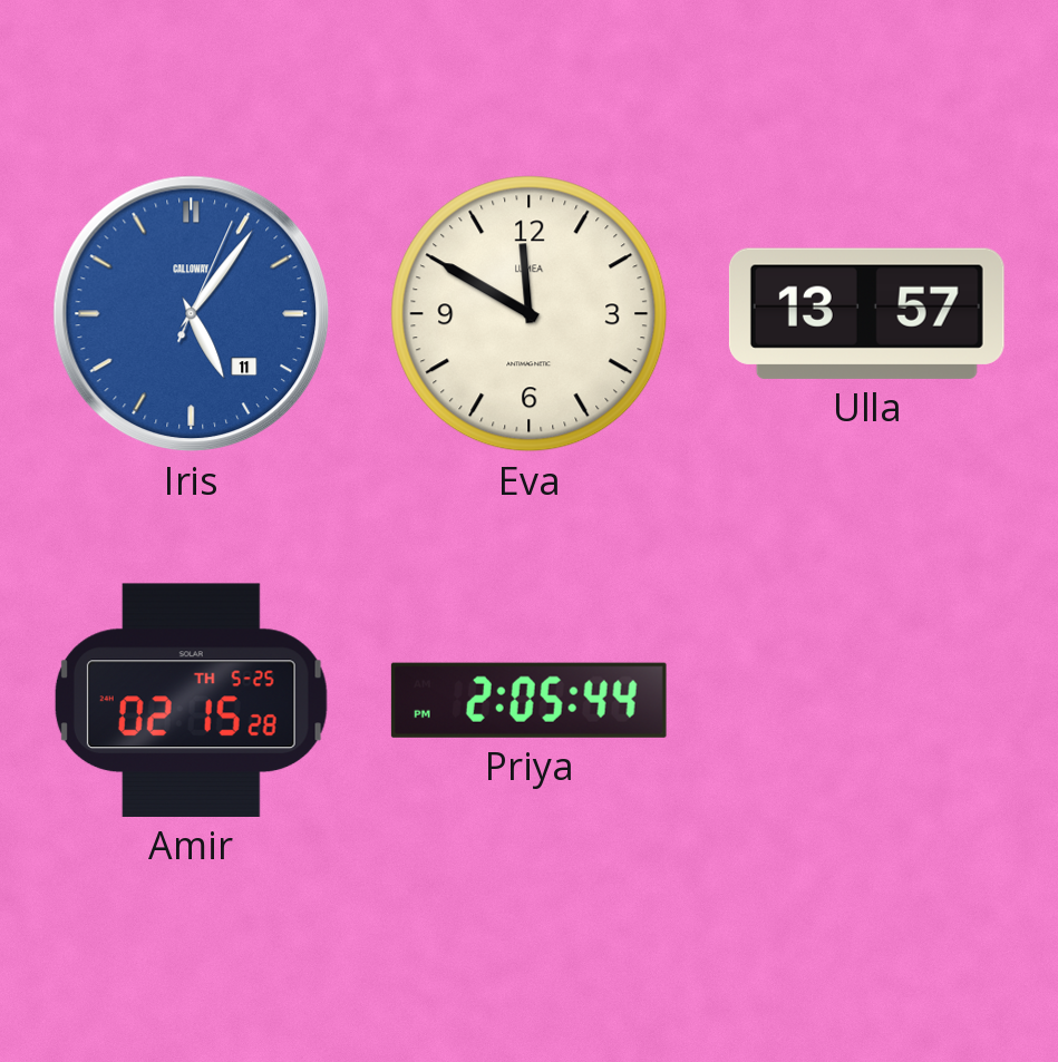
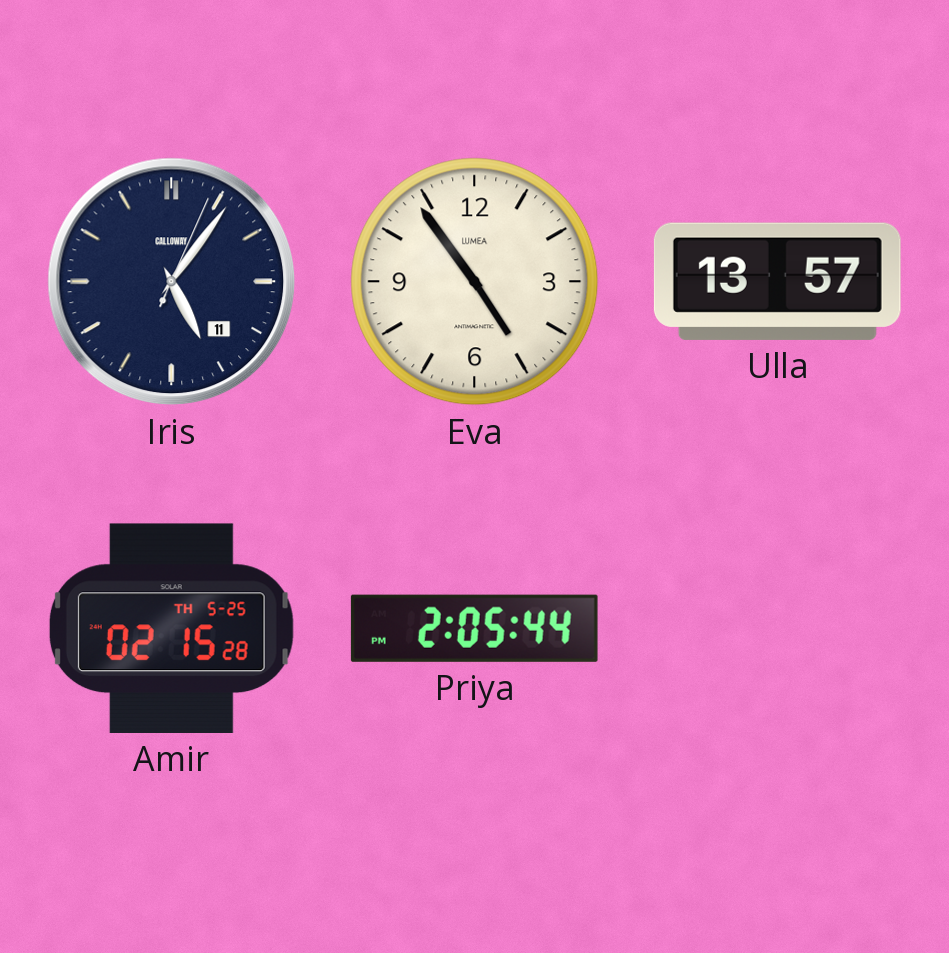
Iris dial: blue -> navy
Eva: 11:50 -> 4:54
